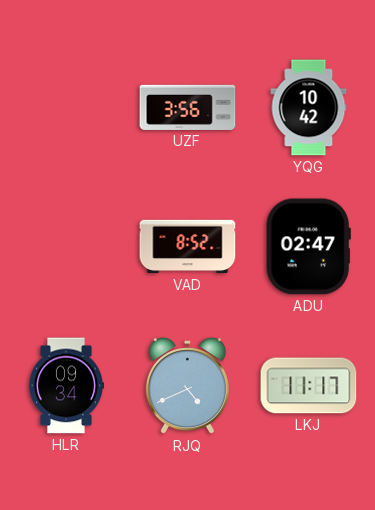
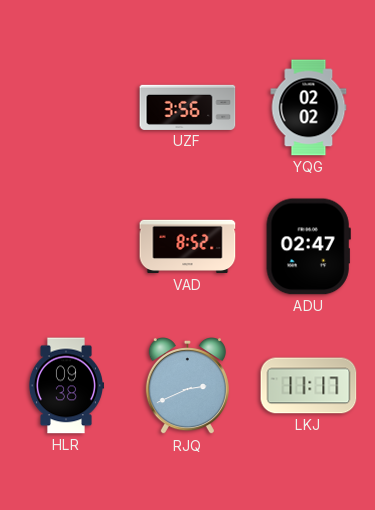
YQG: 10:42 -> 02:02
HLR: 09:34 -> 09:38
RJQ: 4:41 -> 2:41
